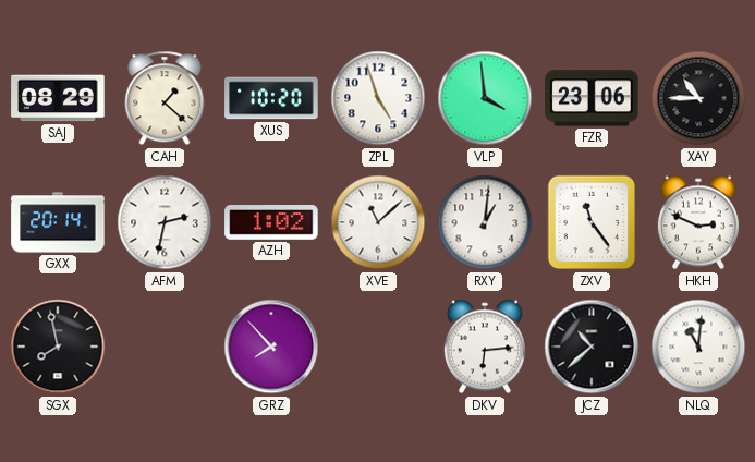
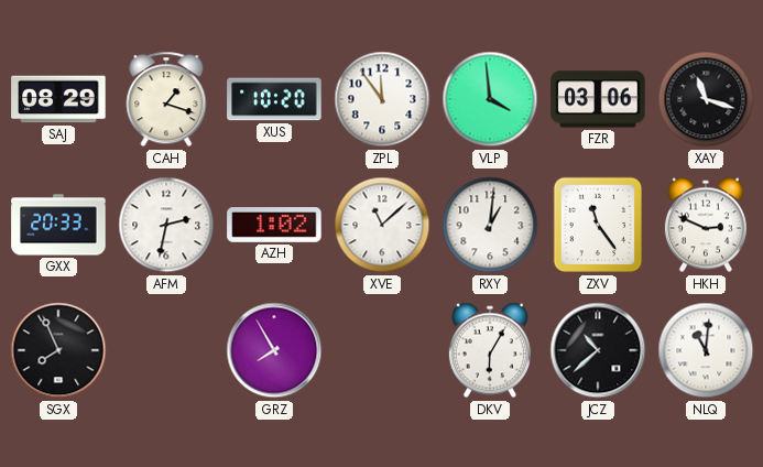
CAH: 1:22 -> 1:18
ZPL: 4:57 -> 11:54
FZR: 23:06 -> 03:06
XAY: 10:45 -> 11:18
GXX: 20:14 -> 20:33
SGX: 7:58 -> 7:56
GRZ: 7:53 -> 7:55
DKV: 6:14 -> 6:05
